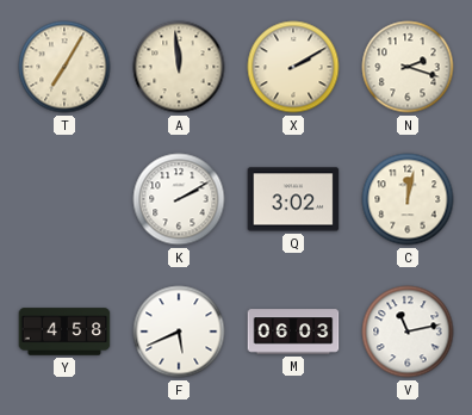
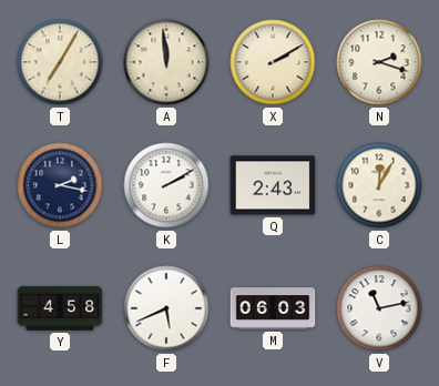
L: none -> 2:17
Q: 3:02 -> 2:43
C: 12:02 -> 12:05
